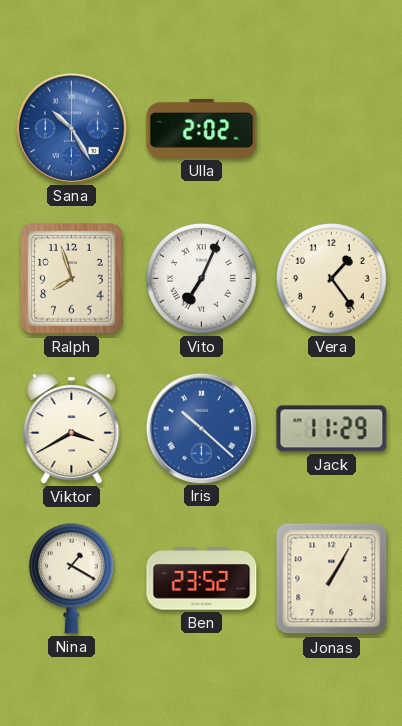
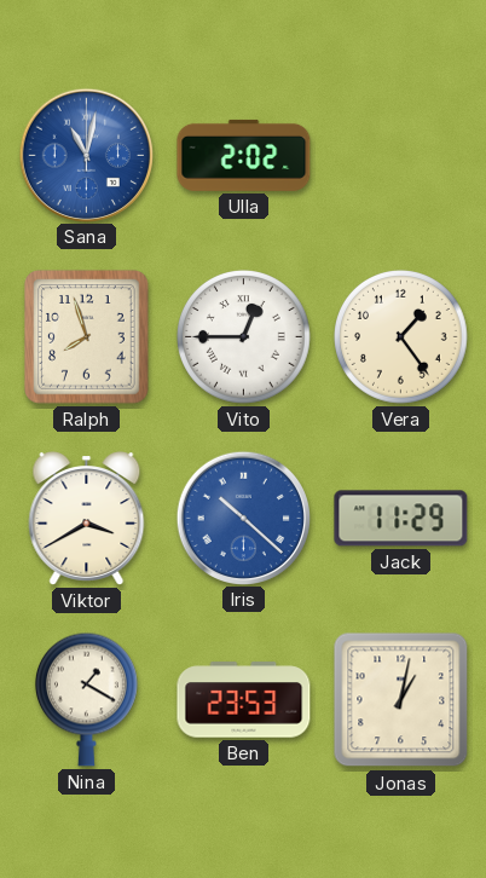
Sana: 10:25 -> 11:02
Vito: 7:04 -> 12:45
Ben: 23:52 -> 23:53
Jonas: 1:05 -> 1:02
